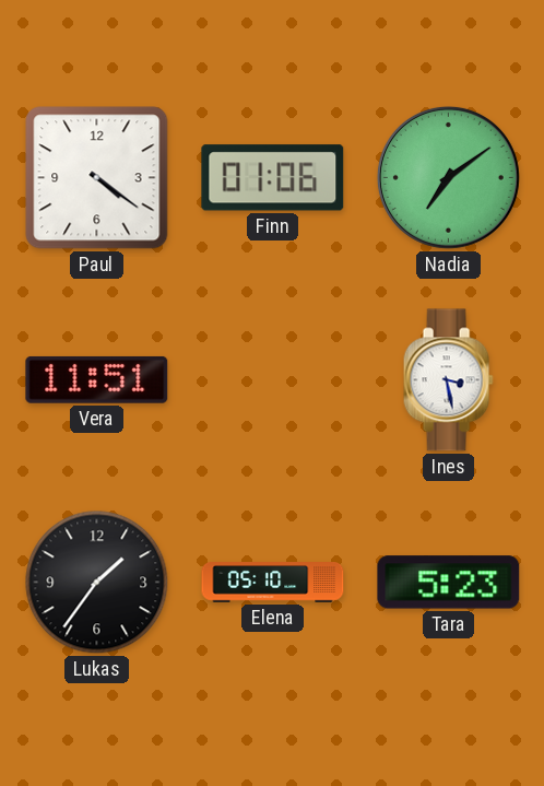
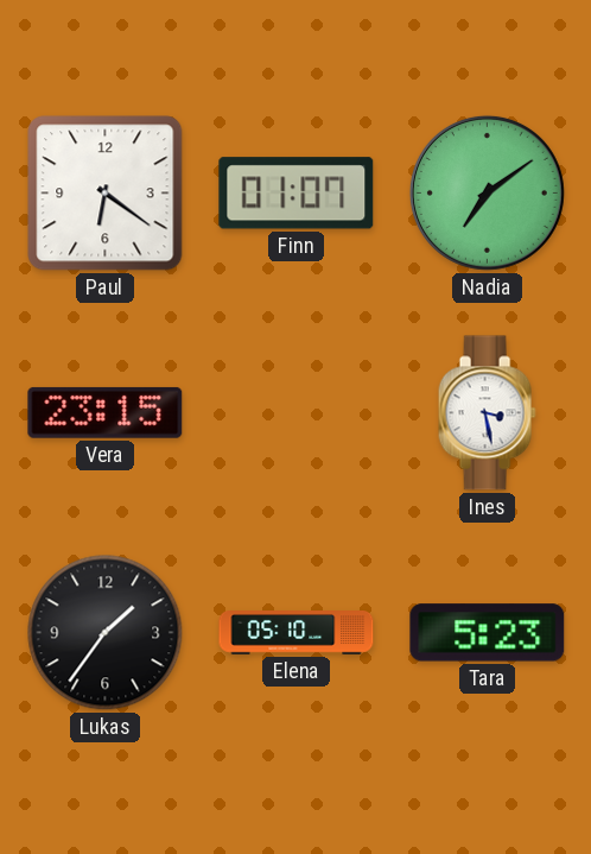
Paul: 4:21 -> 6:21
Finn: 01:06 -> 01:07
Vera: 11:51 -> 23:15
